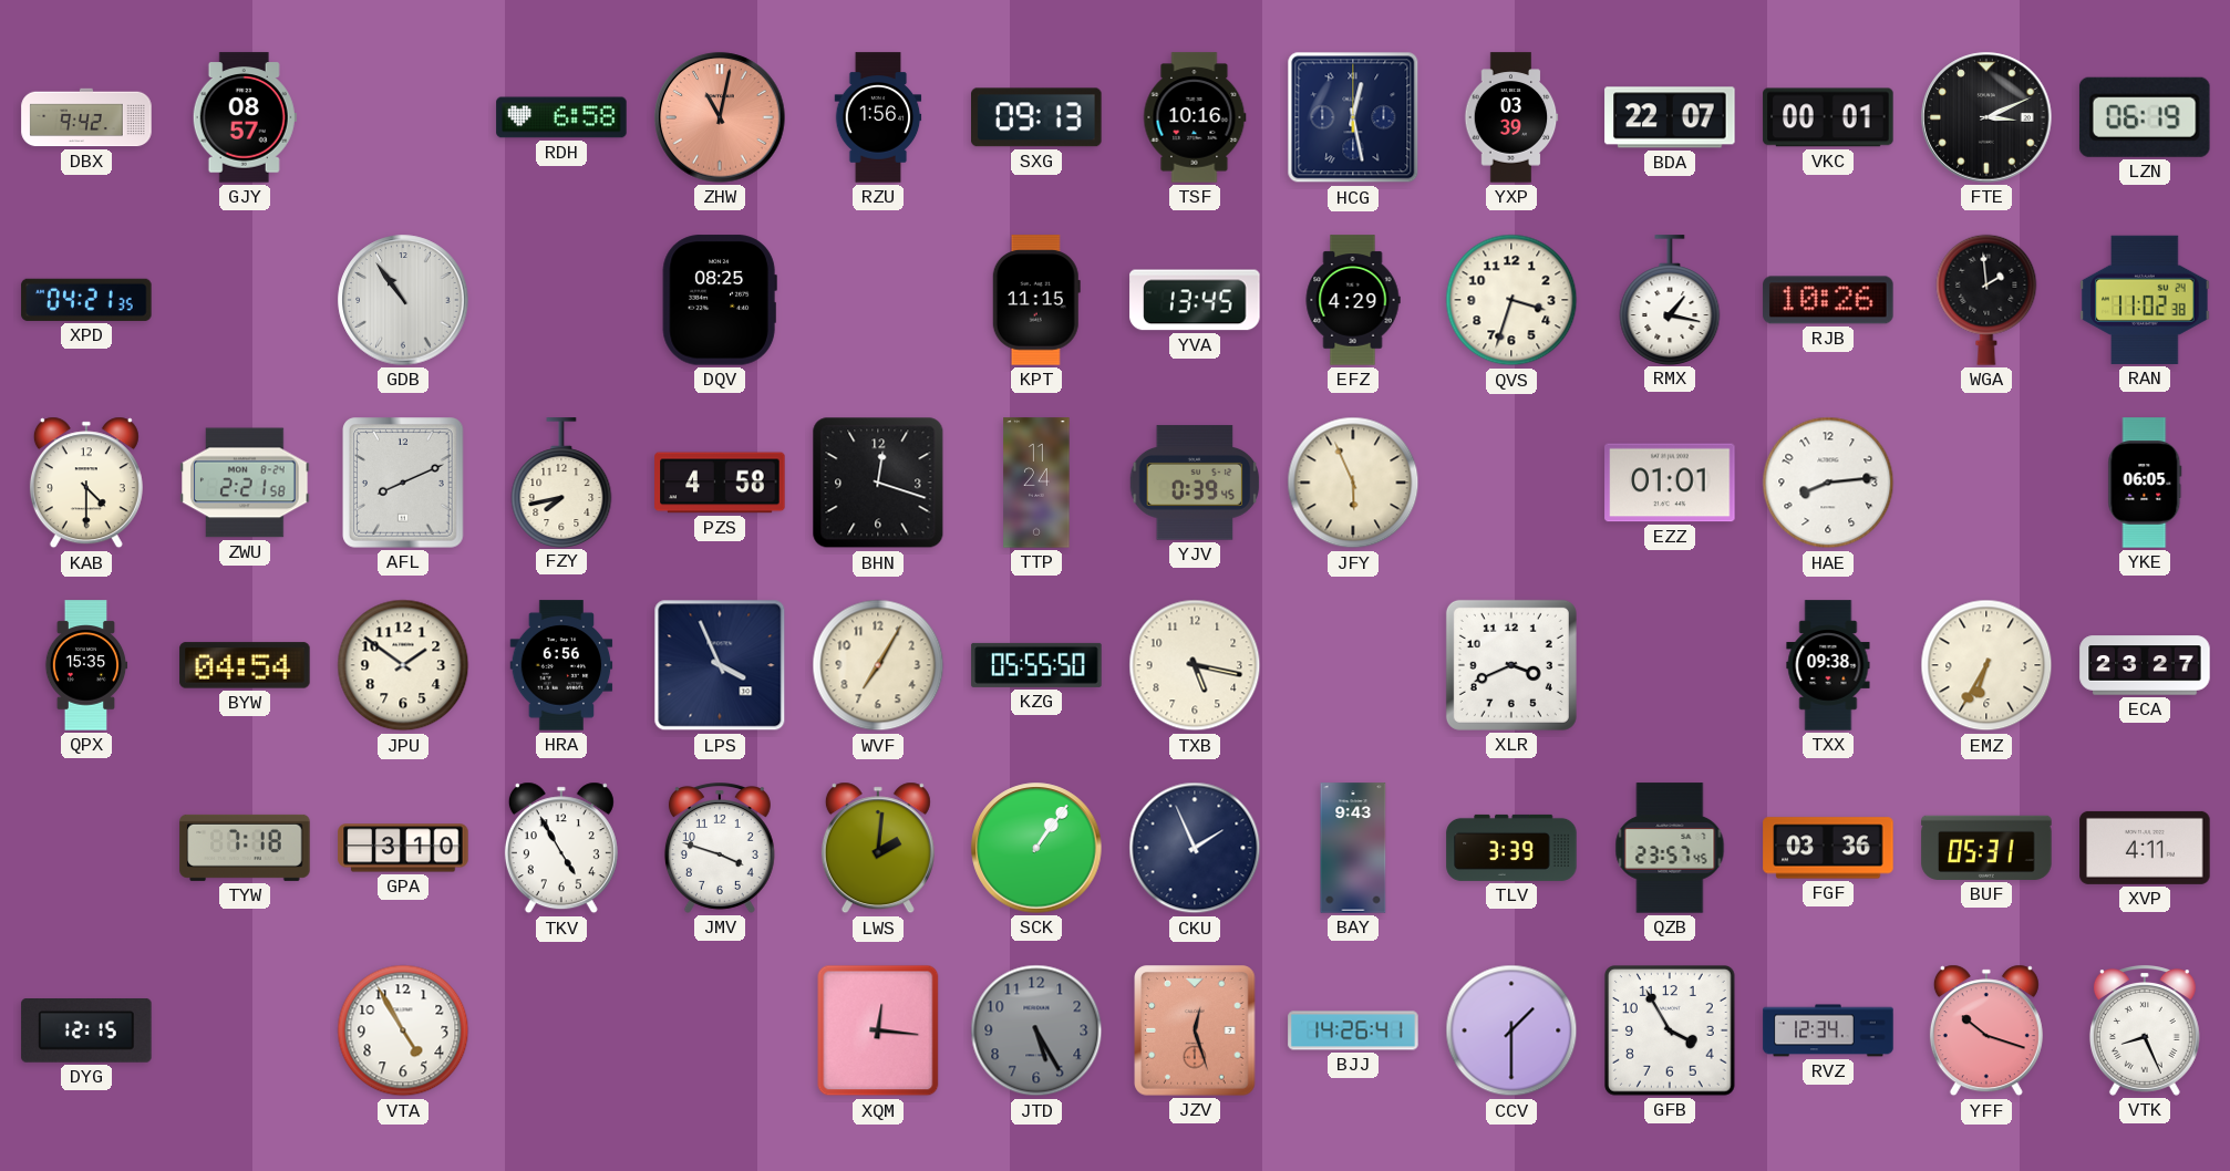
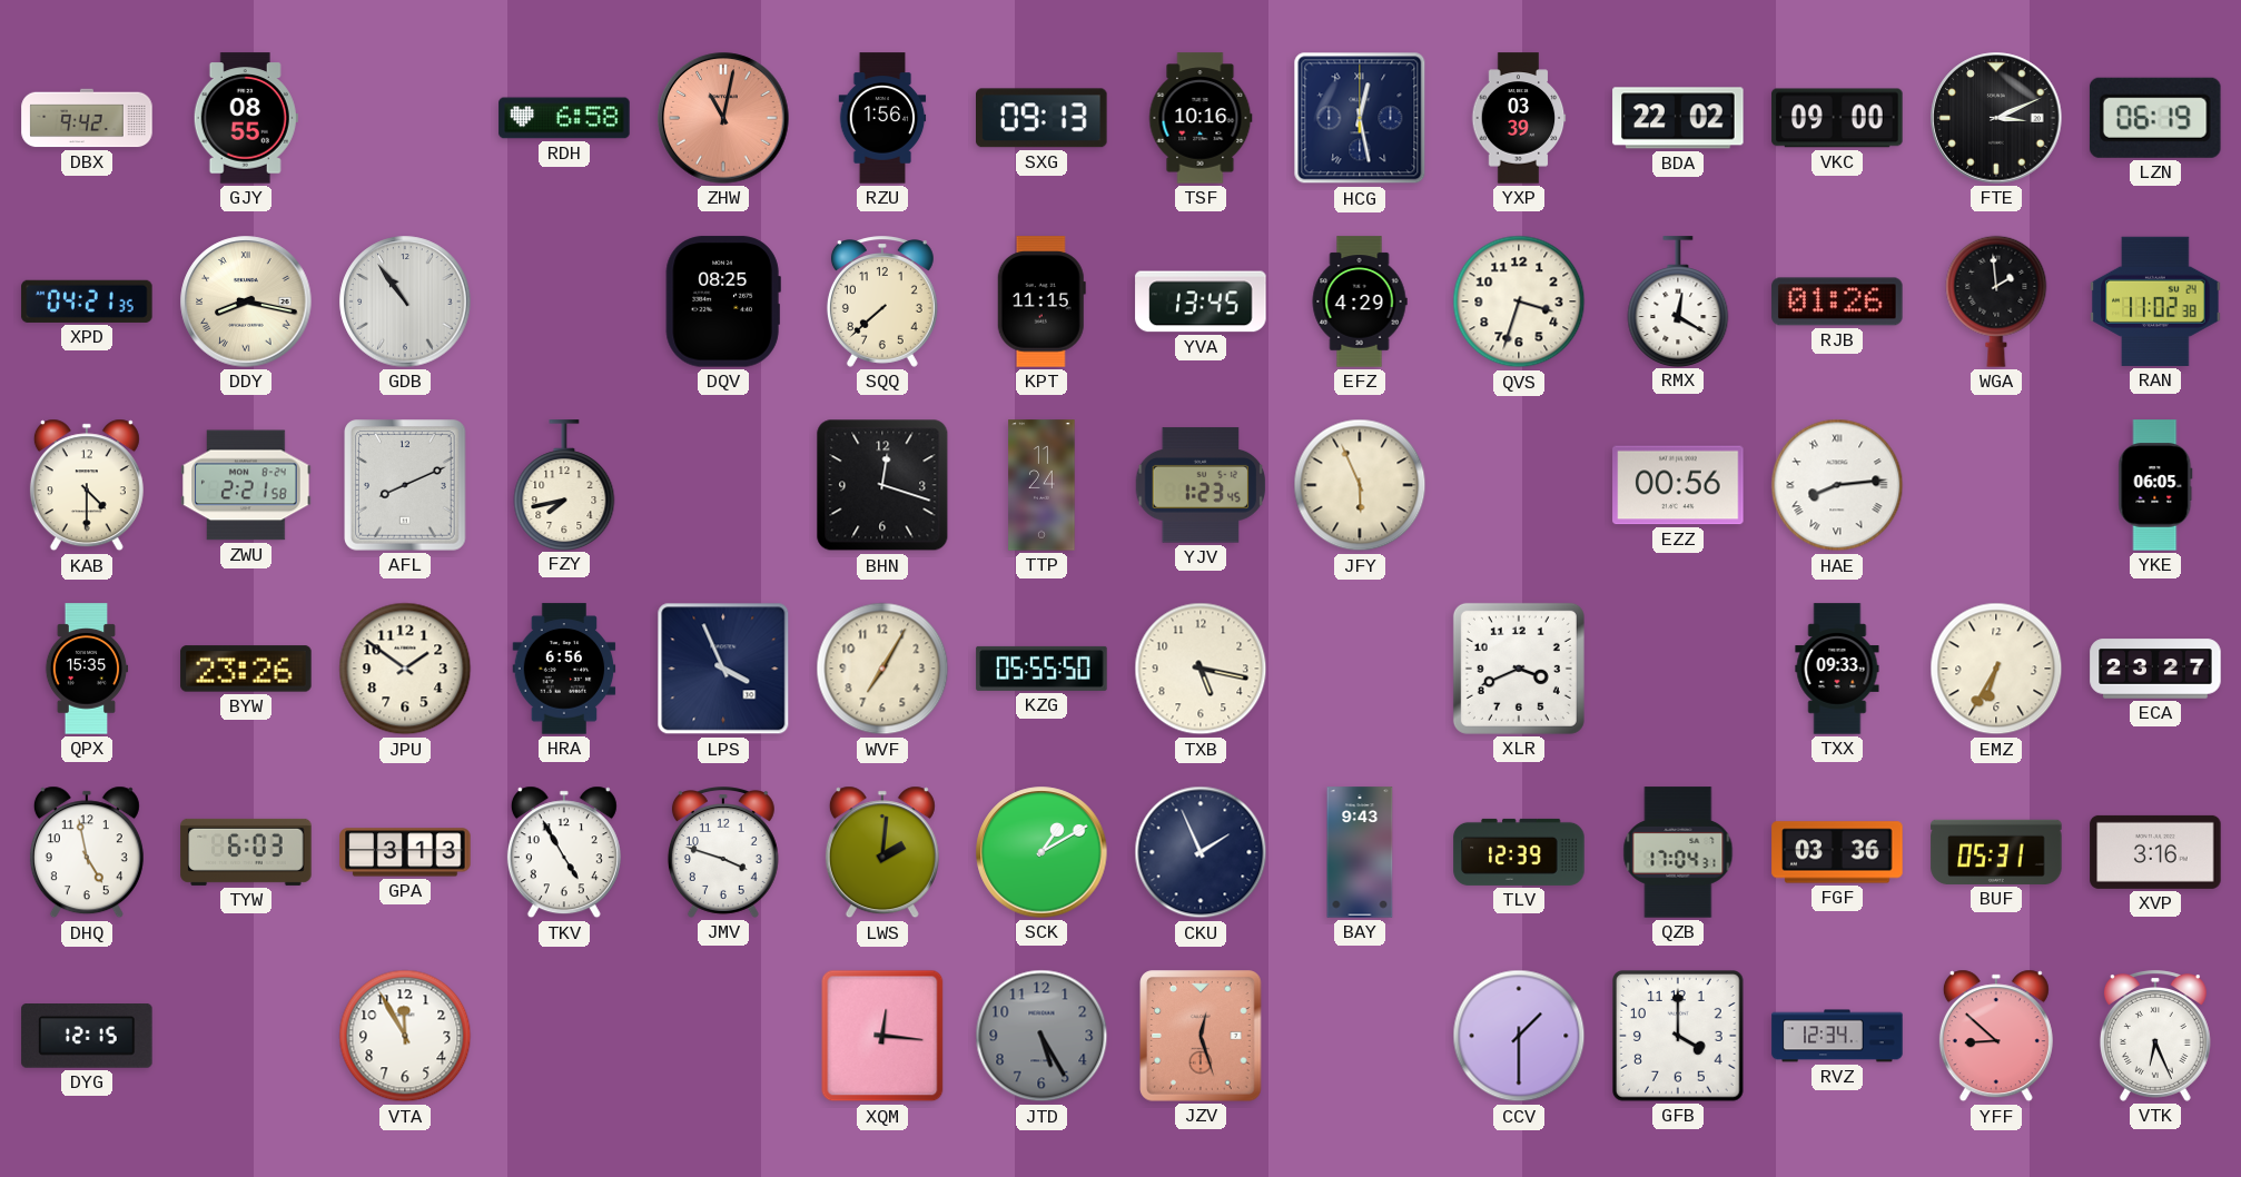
GJY: 08:57 -> 08:55
BDA: 22:07 -> 22:02
VKC: 00:01 -> 09:00
DDY: none -> 8:17
SQQ: none -> 7:38
RMX: 1:17 -> 12:20
RJB: 10:26 -> 01:26
PZS: 4:58 -> none
YJV: 0:39 -> 1:23
EZZ: 01:01 -> 00:56
HAE numerals: Arabic -> Roman
BYW: 04:54 -> 23:26
TXX: 09:38 -> 09:33
DHQ: none -> 4:58
TYW: 7:18 -> 6:03
GPA: 3:10 -> 3:13
SCK: 1:06 -> 1:10
TLV: 3:39 -> 12:39
QZB: 23:57 -> 17:04
XVP: 4:11 -> 3:16
VTA: 4:55 -> 11:55
BJJ: 14:26 -> none
GFB: 3:55 -> 4:00
YFF: 10:18 -> 8:52
VTK: 8:26 -> 6:26
